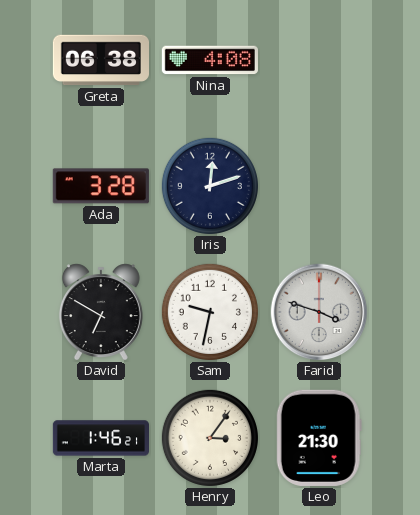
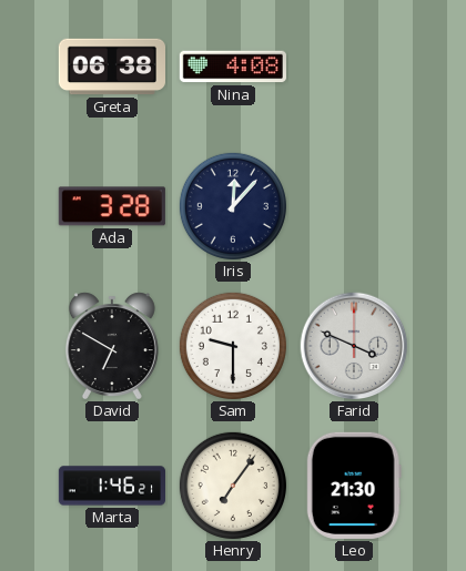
Iris: 12:12 -> 12:07
Sam: 9:32 -> 9:30
Farid: 3:48 -> 3:49
Henry: 3:06 -> 7:06
